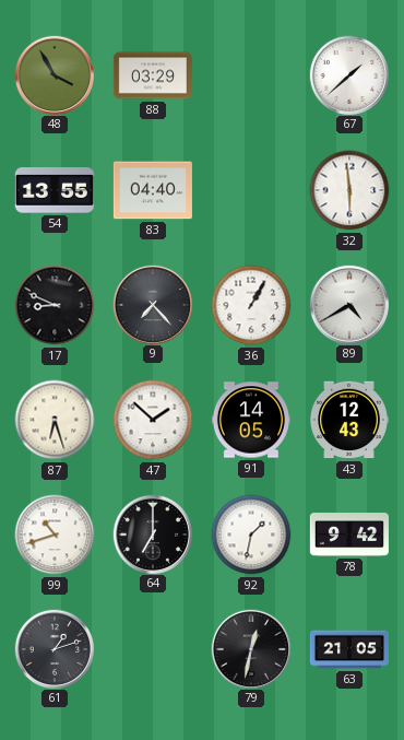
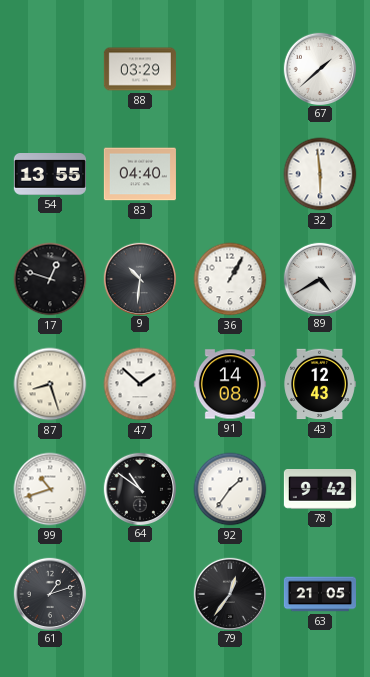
48: 3:55 -> none
17: 8:49 -> 12:48
9: 7:23 -> 10:31
87: 6:27 -> 8:27
91: 14:05 -> 14:08
64: 7:00 -> 10:51
92: 1:32 -> 1:36
79: 12:32 -> 12:36
